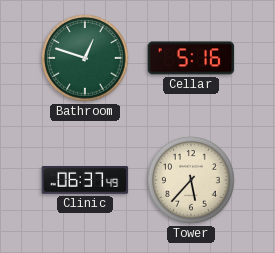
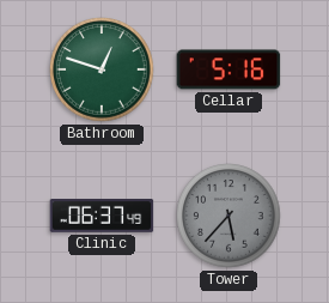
Tower dial: cream -> grey
